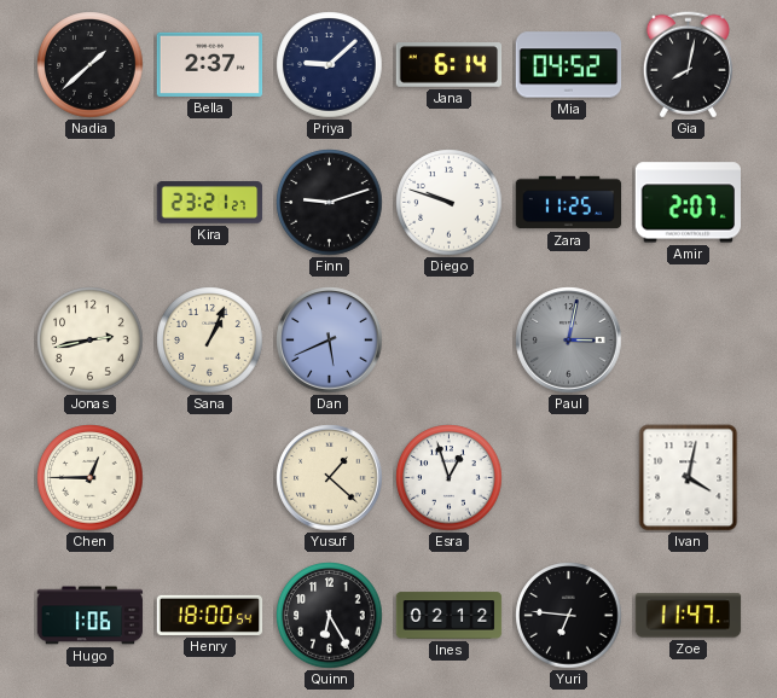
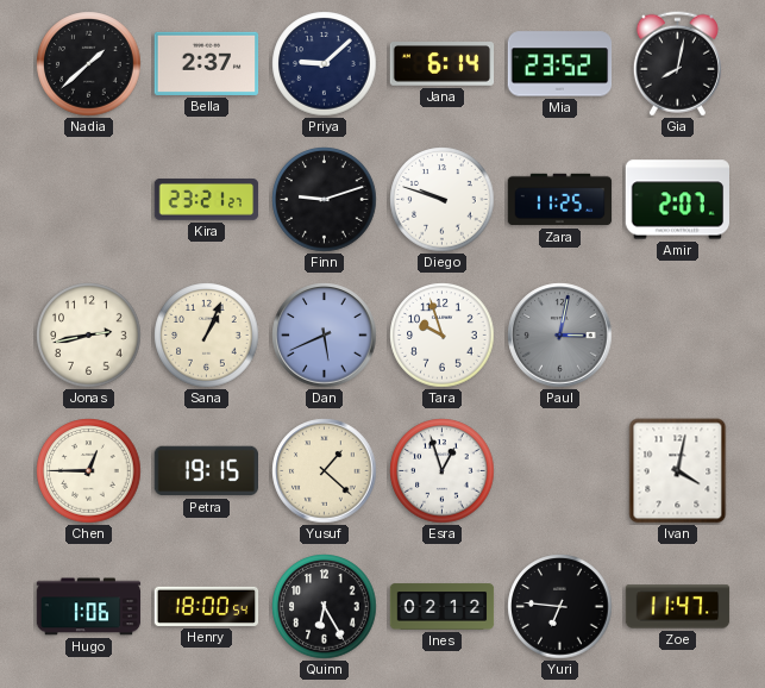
Mia: 04:52 -> 23:52
Tara: none -> 9:57
Petra: none -> 19:15
